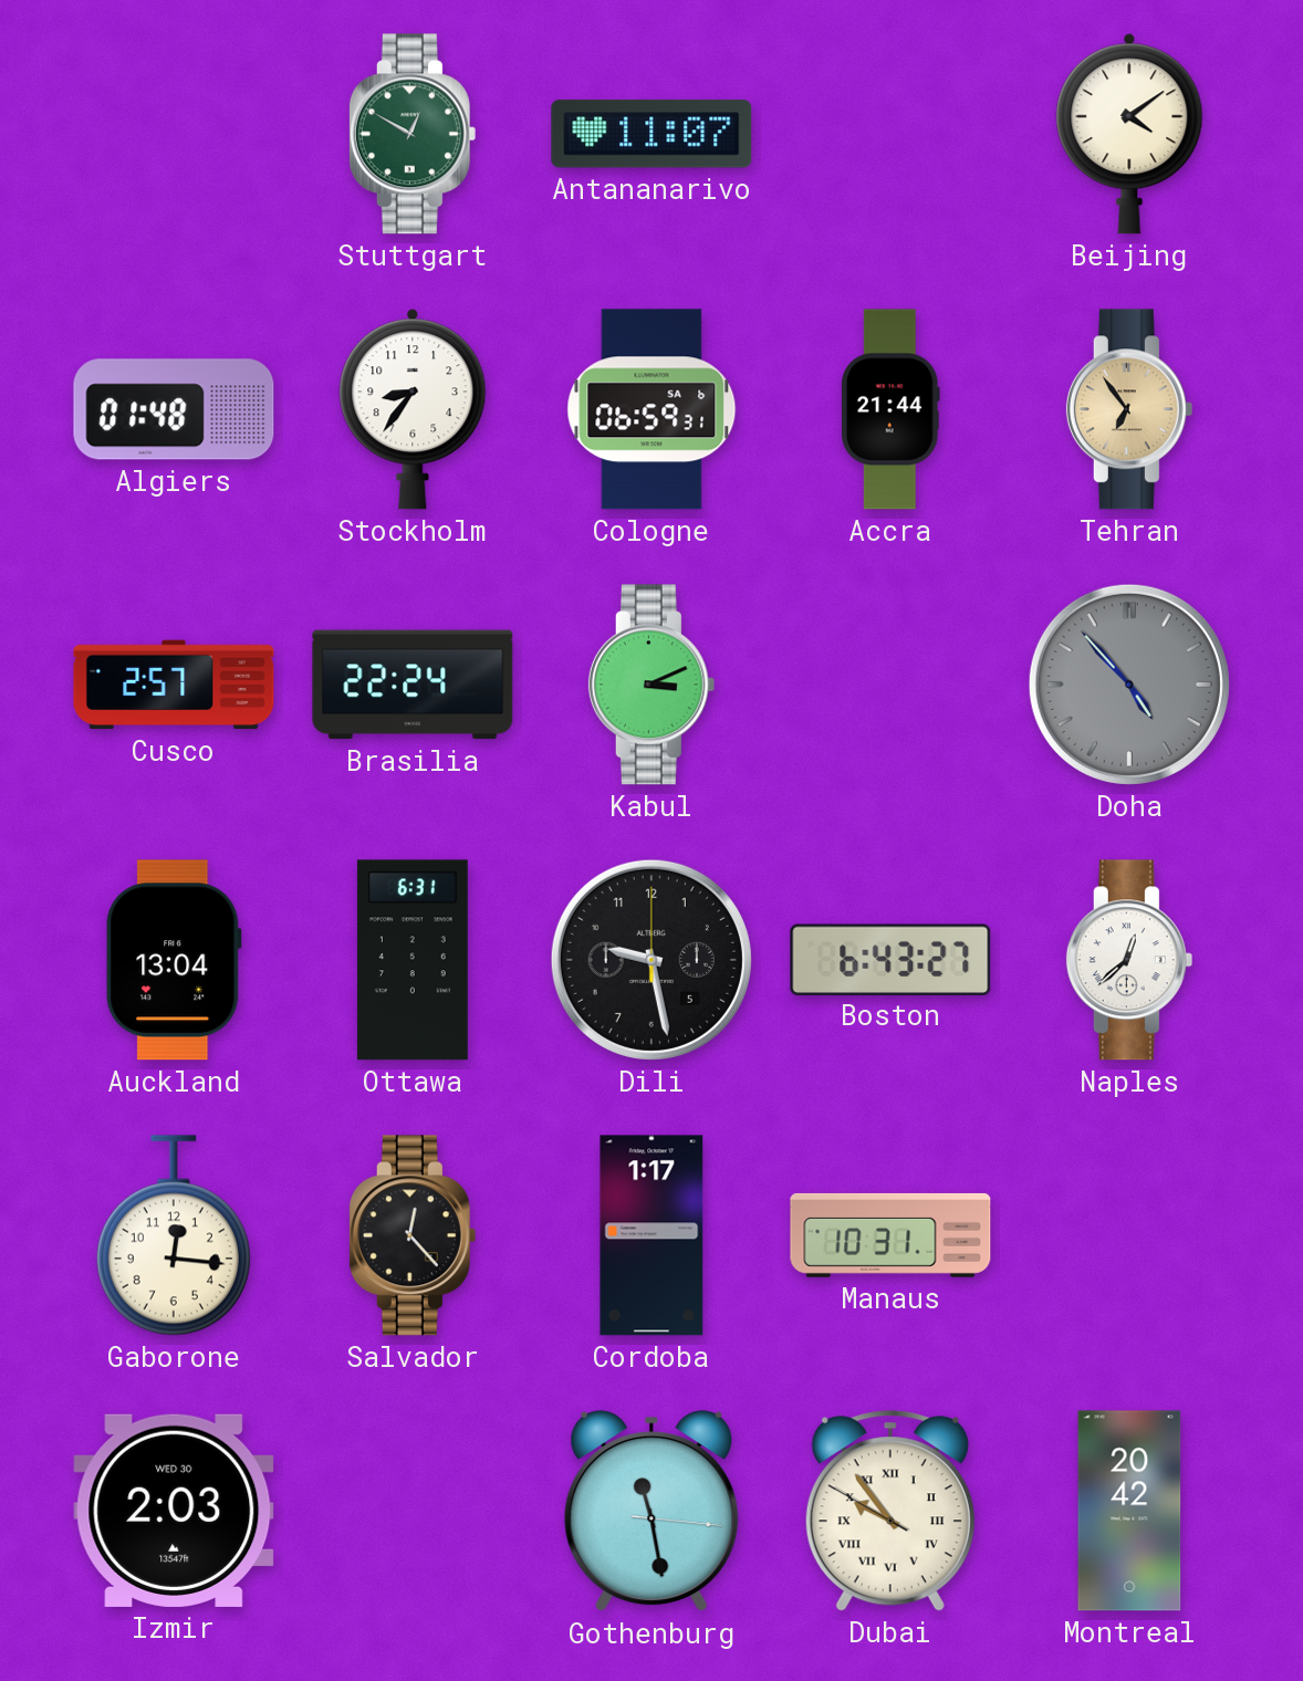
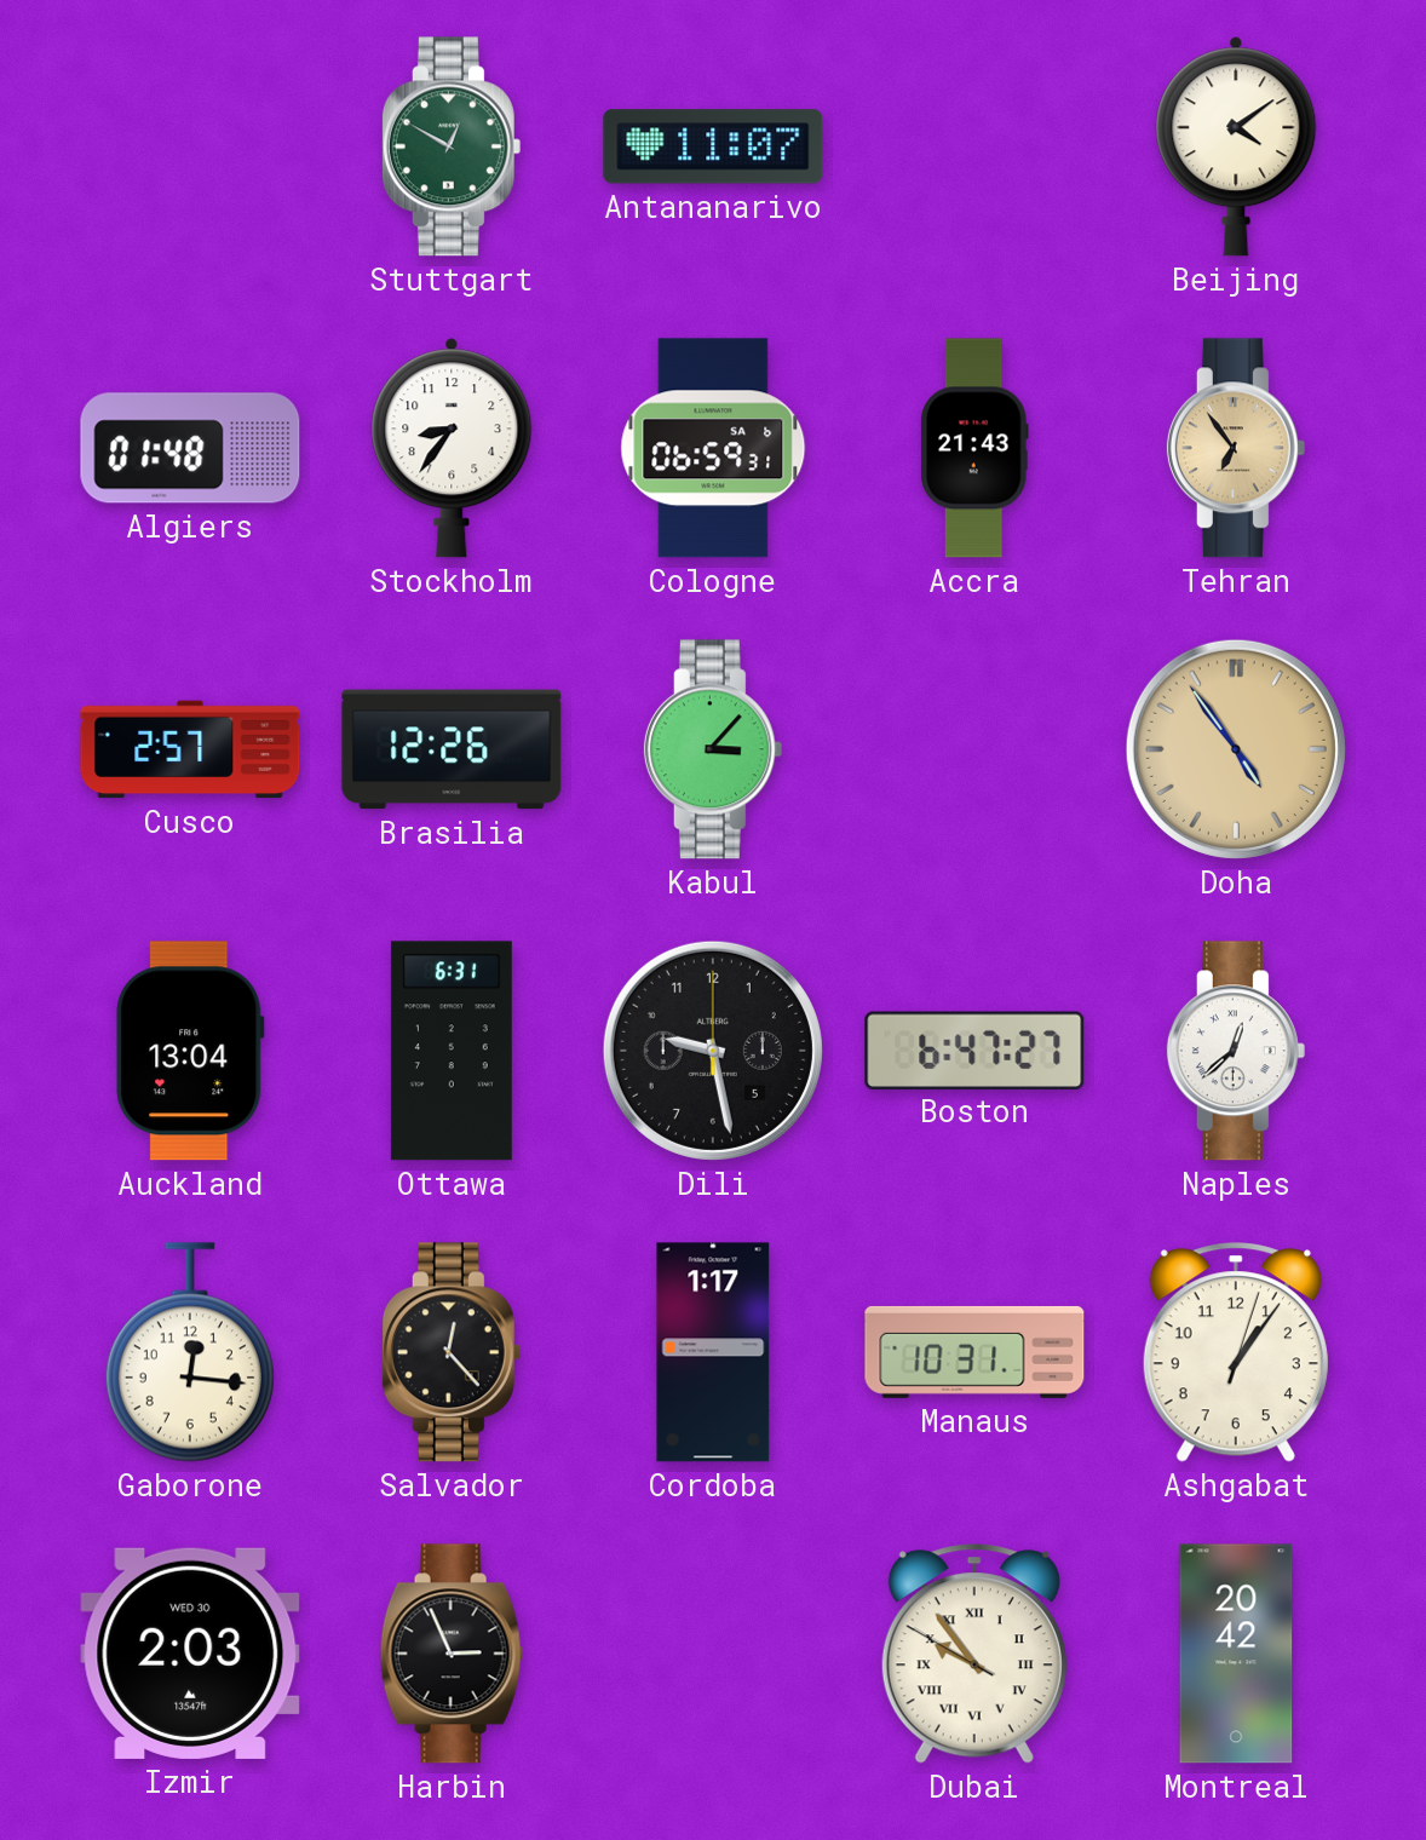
Accra: 21:44 -> 21:43
Brasilia: 22:24 -> 12:26
Kabul: 3:11 -> 3:07
Doha: 4:53 -> 4:54
Doha dial: grey -> champagne
Boston: 6:43 -> 6:47
Ashgabat: none -> 1:06
Harbin: none -> 2:56
Gothenburg: 11:28 -> none
